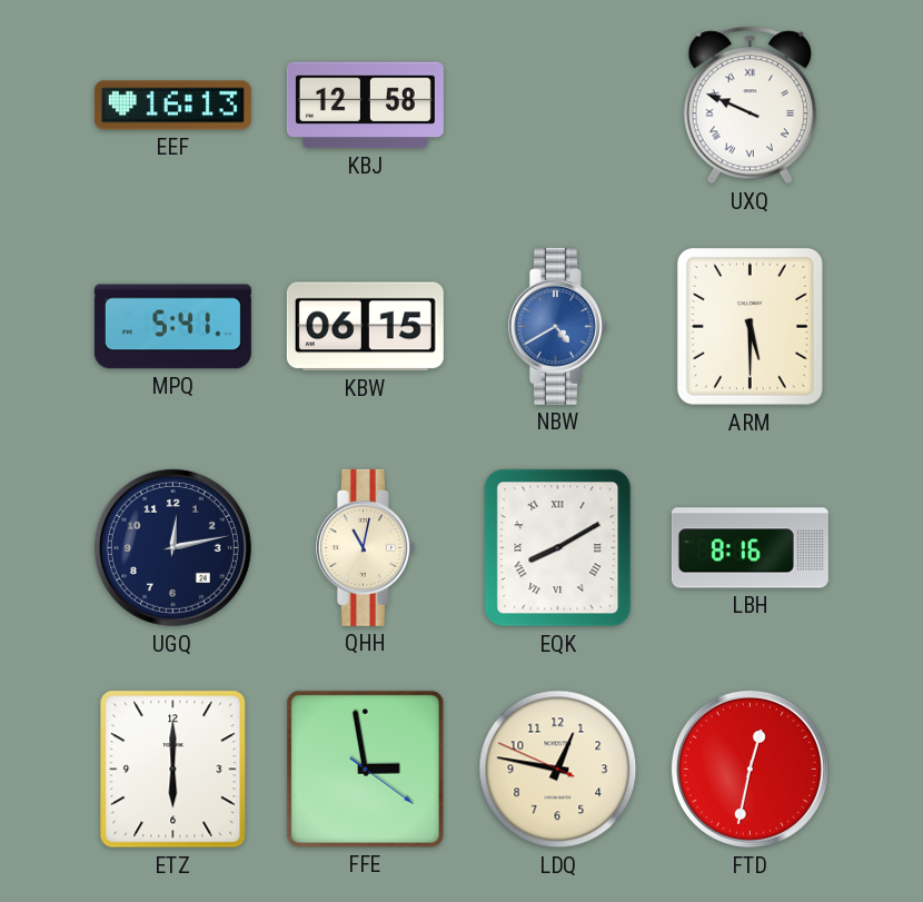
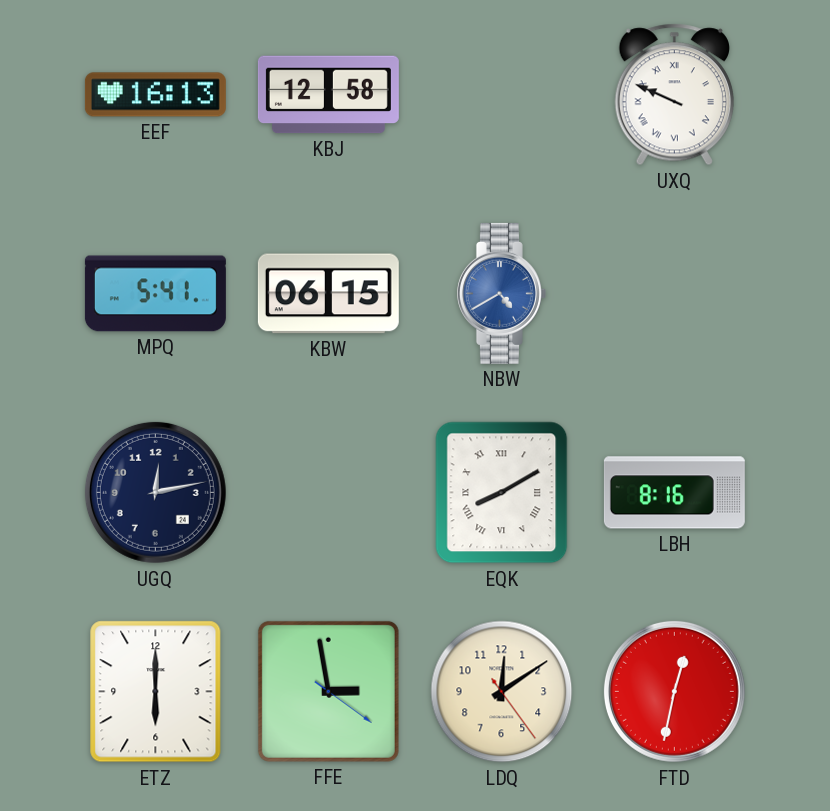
ARM: 5:30 -> none
QHH: 11:02 -> none
LDQ: 12:46 -> 12:09
